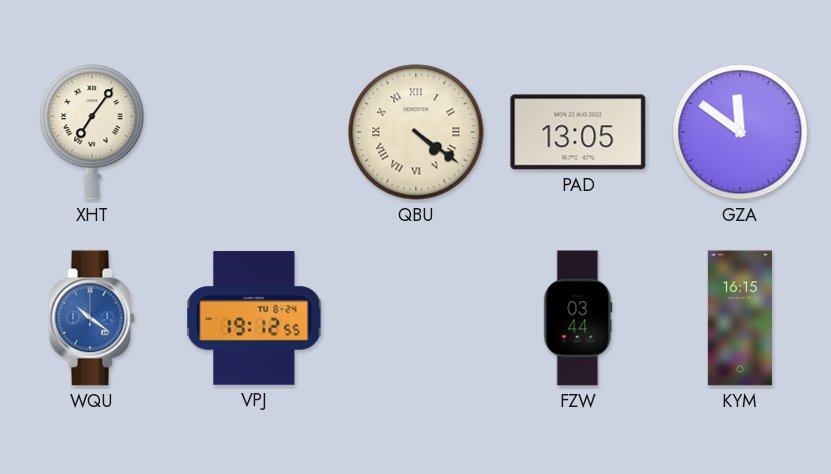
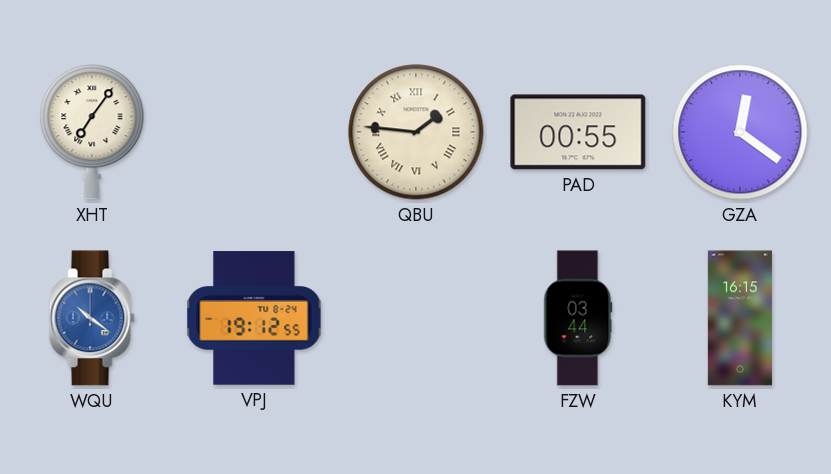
QBU: 4:21 -> 1:46
PAD: 13:05 -> 00:55
GZA: 11:51 -> 12:21
